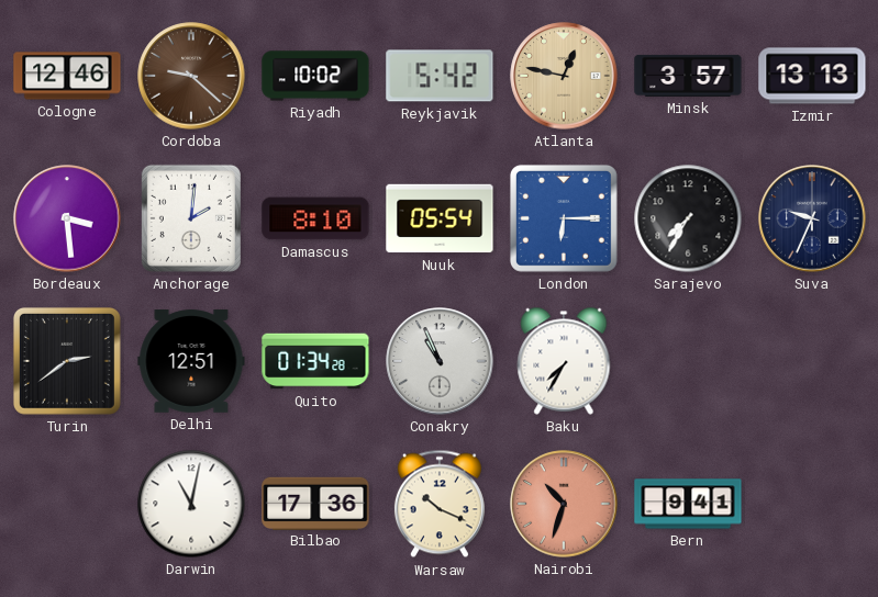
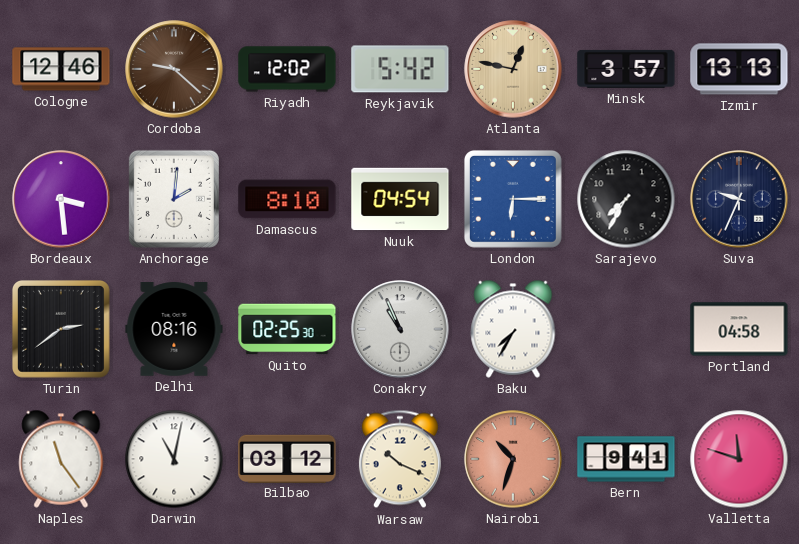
Riyadh: 10:02 -> 12:02
Nuuk: 05:54 -> 04:54
Delhi: 12:51 -> 08:16
Quito: 01:34 -> 02:25
Portland: none -> 04:58
Naples: none -> 11:24
Bilbao: 17:36 -> 03:12
Valletta: none -> 11:48
